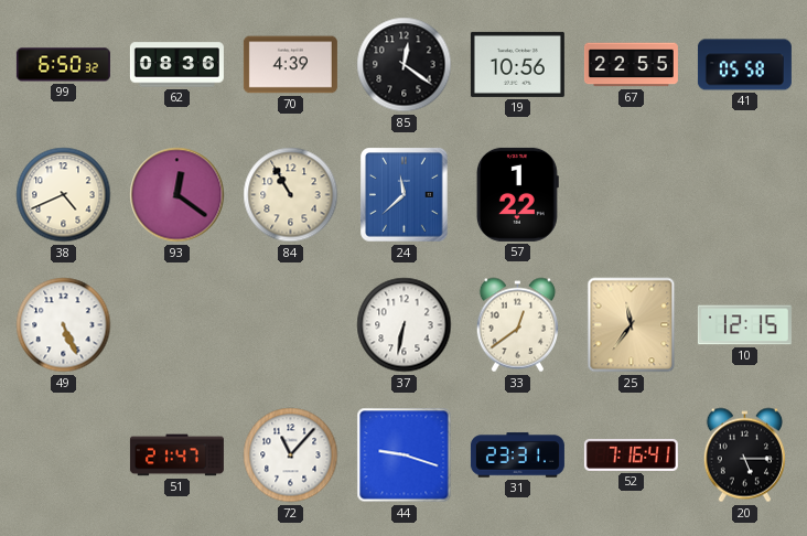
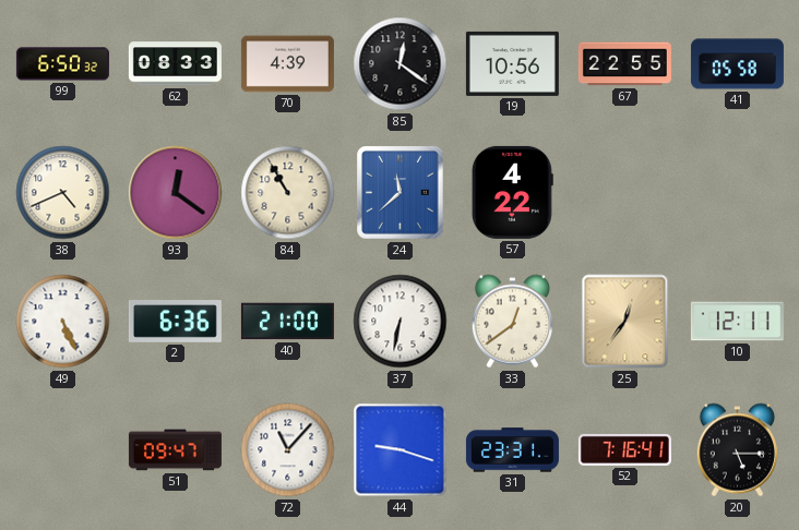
62: 08:36 -> 08:33
57: 1:22 -> 4:22
2: none -> 6:36
40: none -> 21:00
25: 11:36 -> 12:36
10: 12:15 -> 12:11
51: 21:47 -> 09:47
